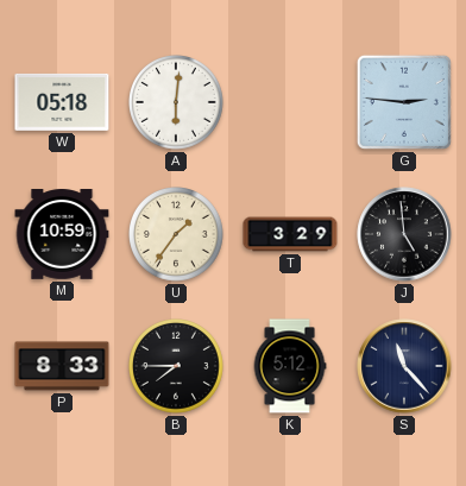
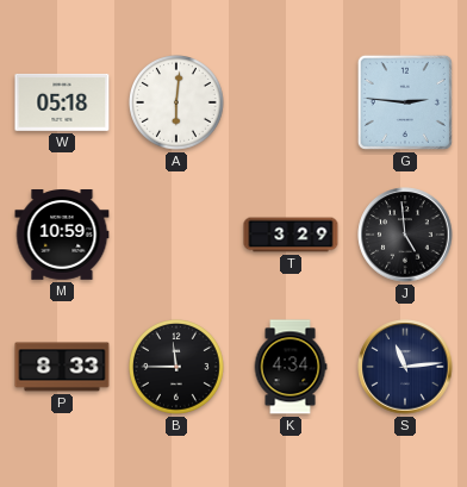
U: 1:36 -> none
B: 7:45 -> 11:45
K: 5:12 -> 4:34
S: 11:23 -> 11:14
